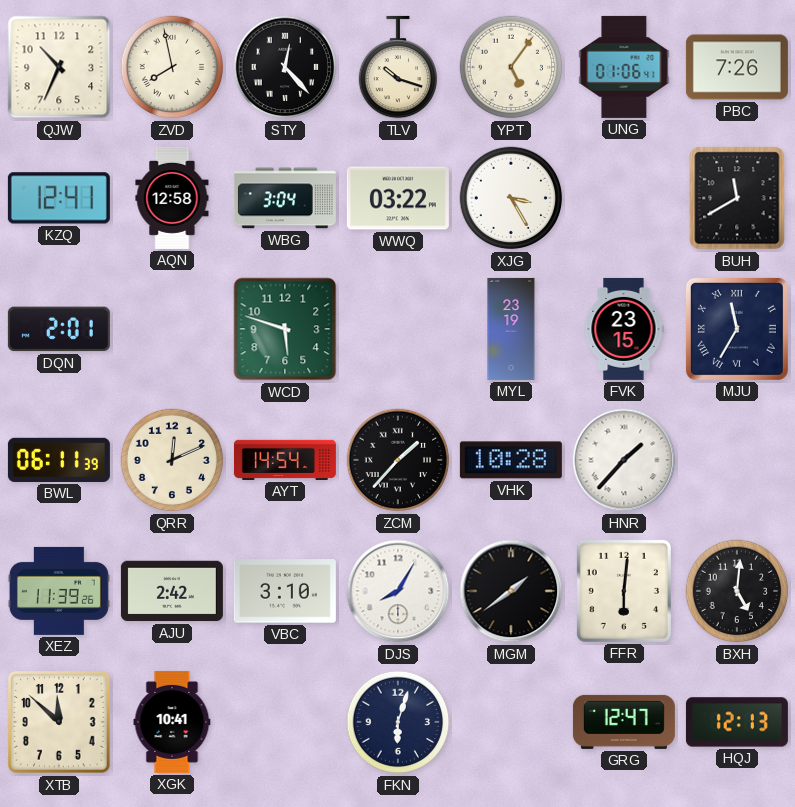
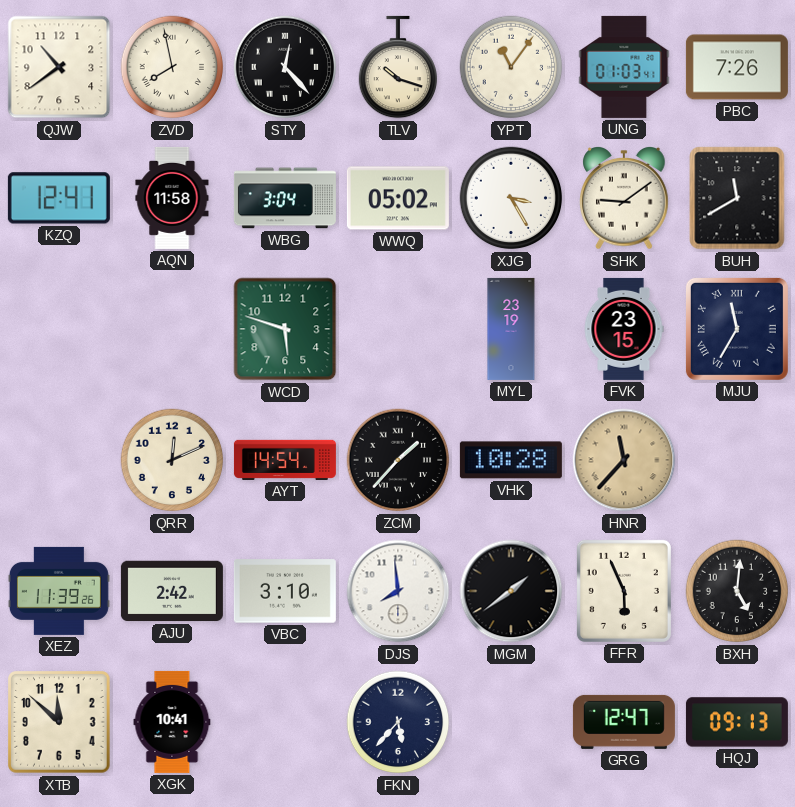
QJW: 10:34 -> 10:39
YPT: 5:06 -> 11:06
UNG: 01:06 -> 01:03
AQN: 12:58 -> 11:58
WWQ: 03:22 -> 05:02
SHK: none -> 9:09
DQN: 2:01 -> none
BWL: 06:11 -> none
HNR: 1:37 -> 11:37
HNR dial: white -> champagne
DJS: 8:05 -> 7:59
FFR: 6:01 -> 5:56
FKN: 6:03 -> 5:37
HQJ: 12:13 -> 09:13
